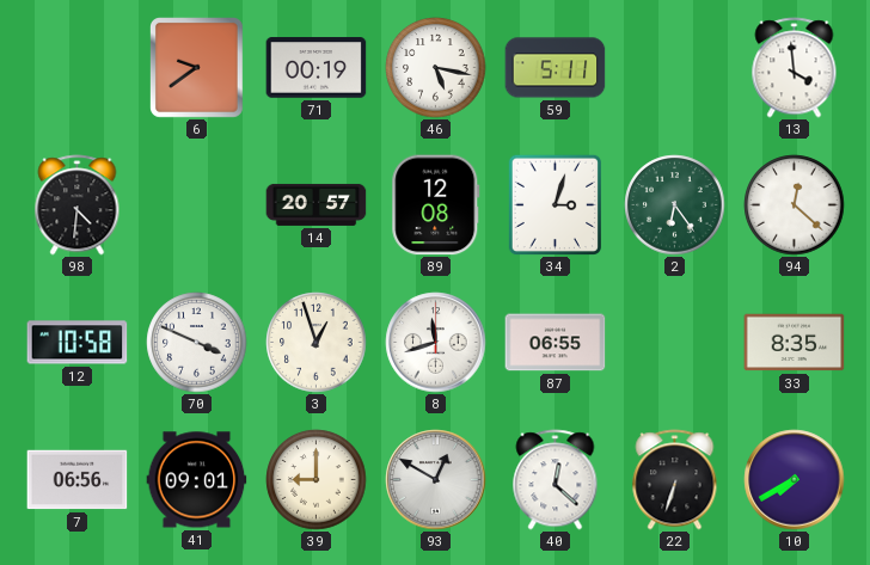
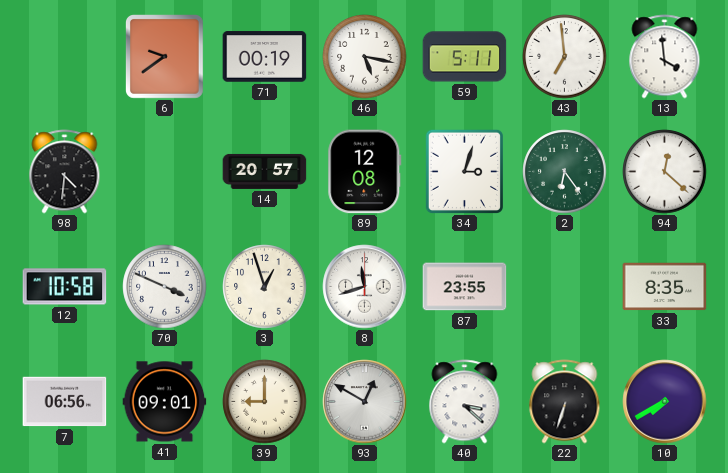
43: none -> 6:59
87: 06:55 -> 23:55
40: 12:22 -> 3:22
